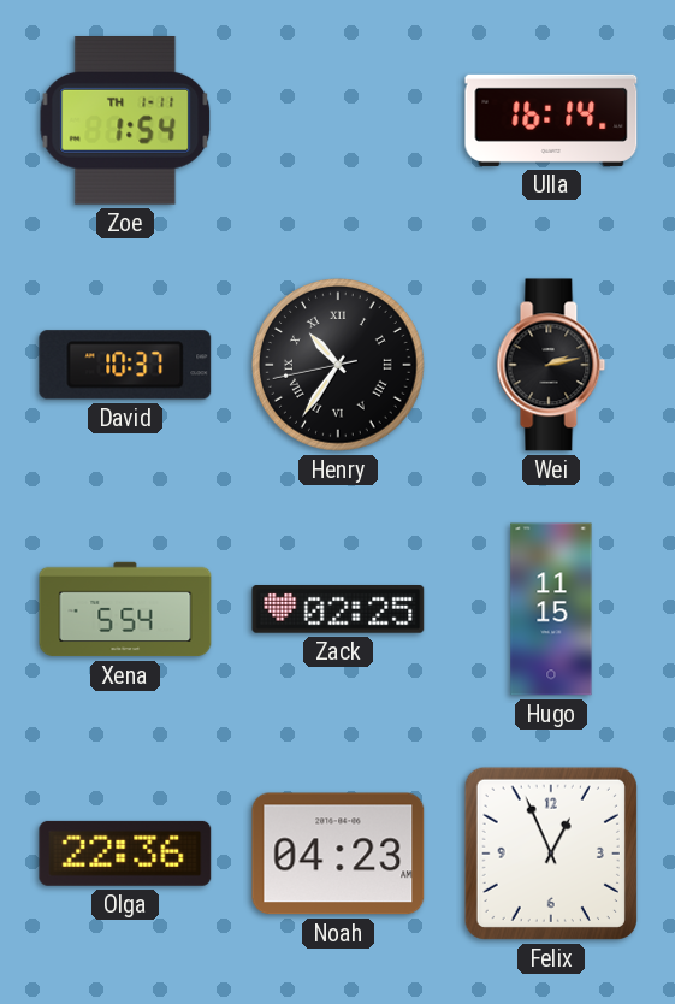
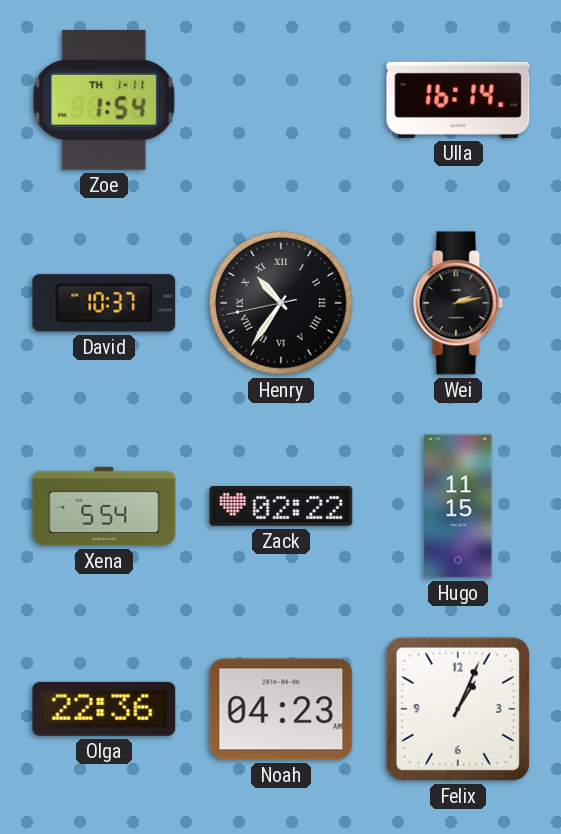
Zack: 02:25 -> 02:22
Felix: 12:56 -> 1:04
